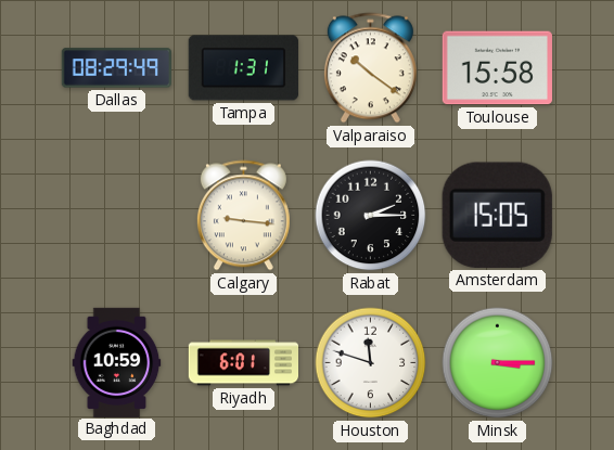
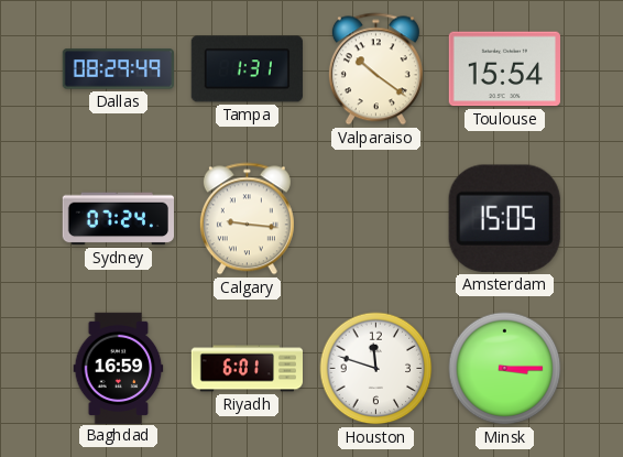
Toulouse: 15:58 -> 15:54
Sydney: none -> 07:24
Rabat: 2:15 -> none
Baghdad: 10:59 -> 16:59
